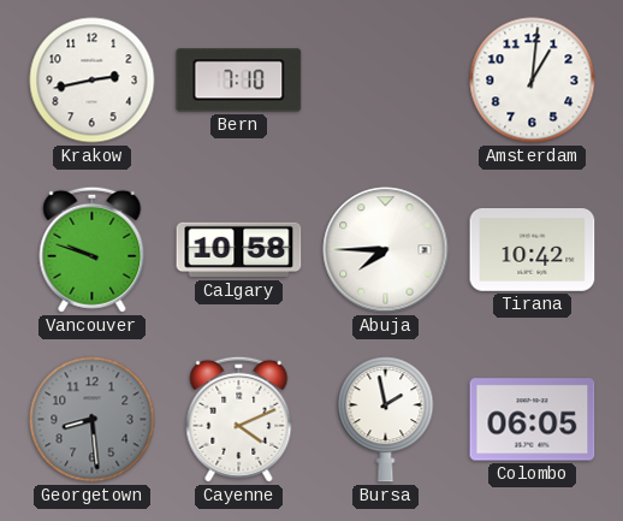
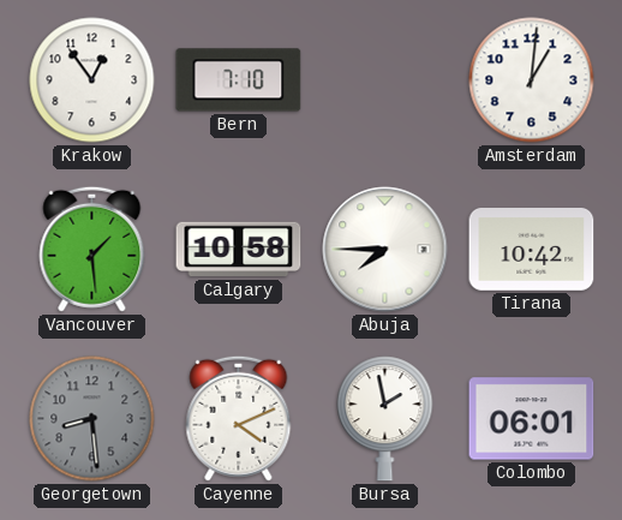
Krakow: 2:43 -> 12:54
Vancouver: 9:48 -> 1:29
Colombo: 06:05 -> 06:01
